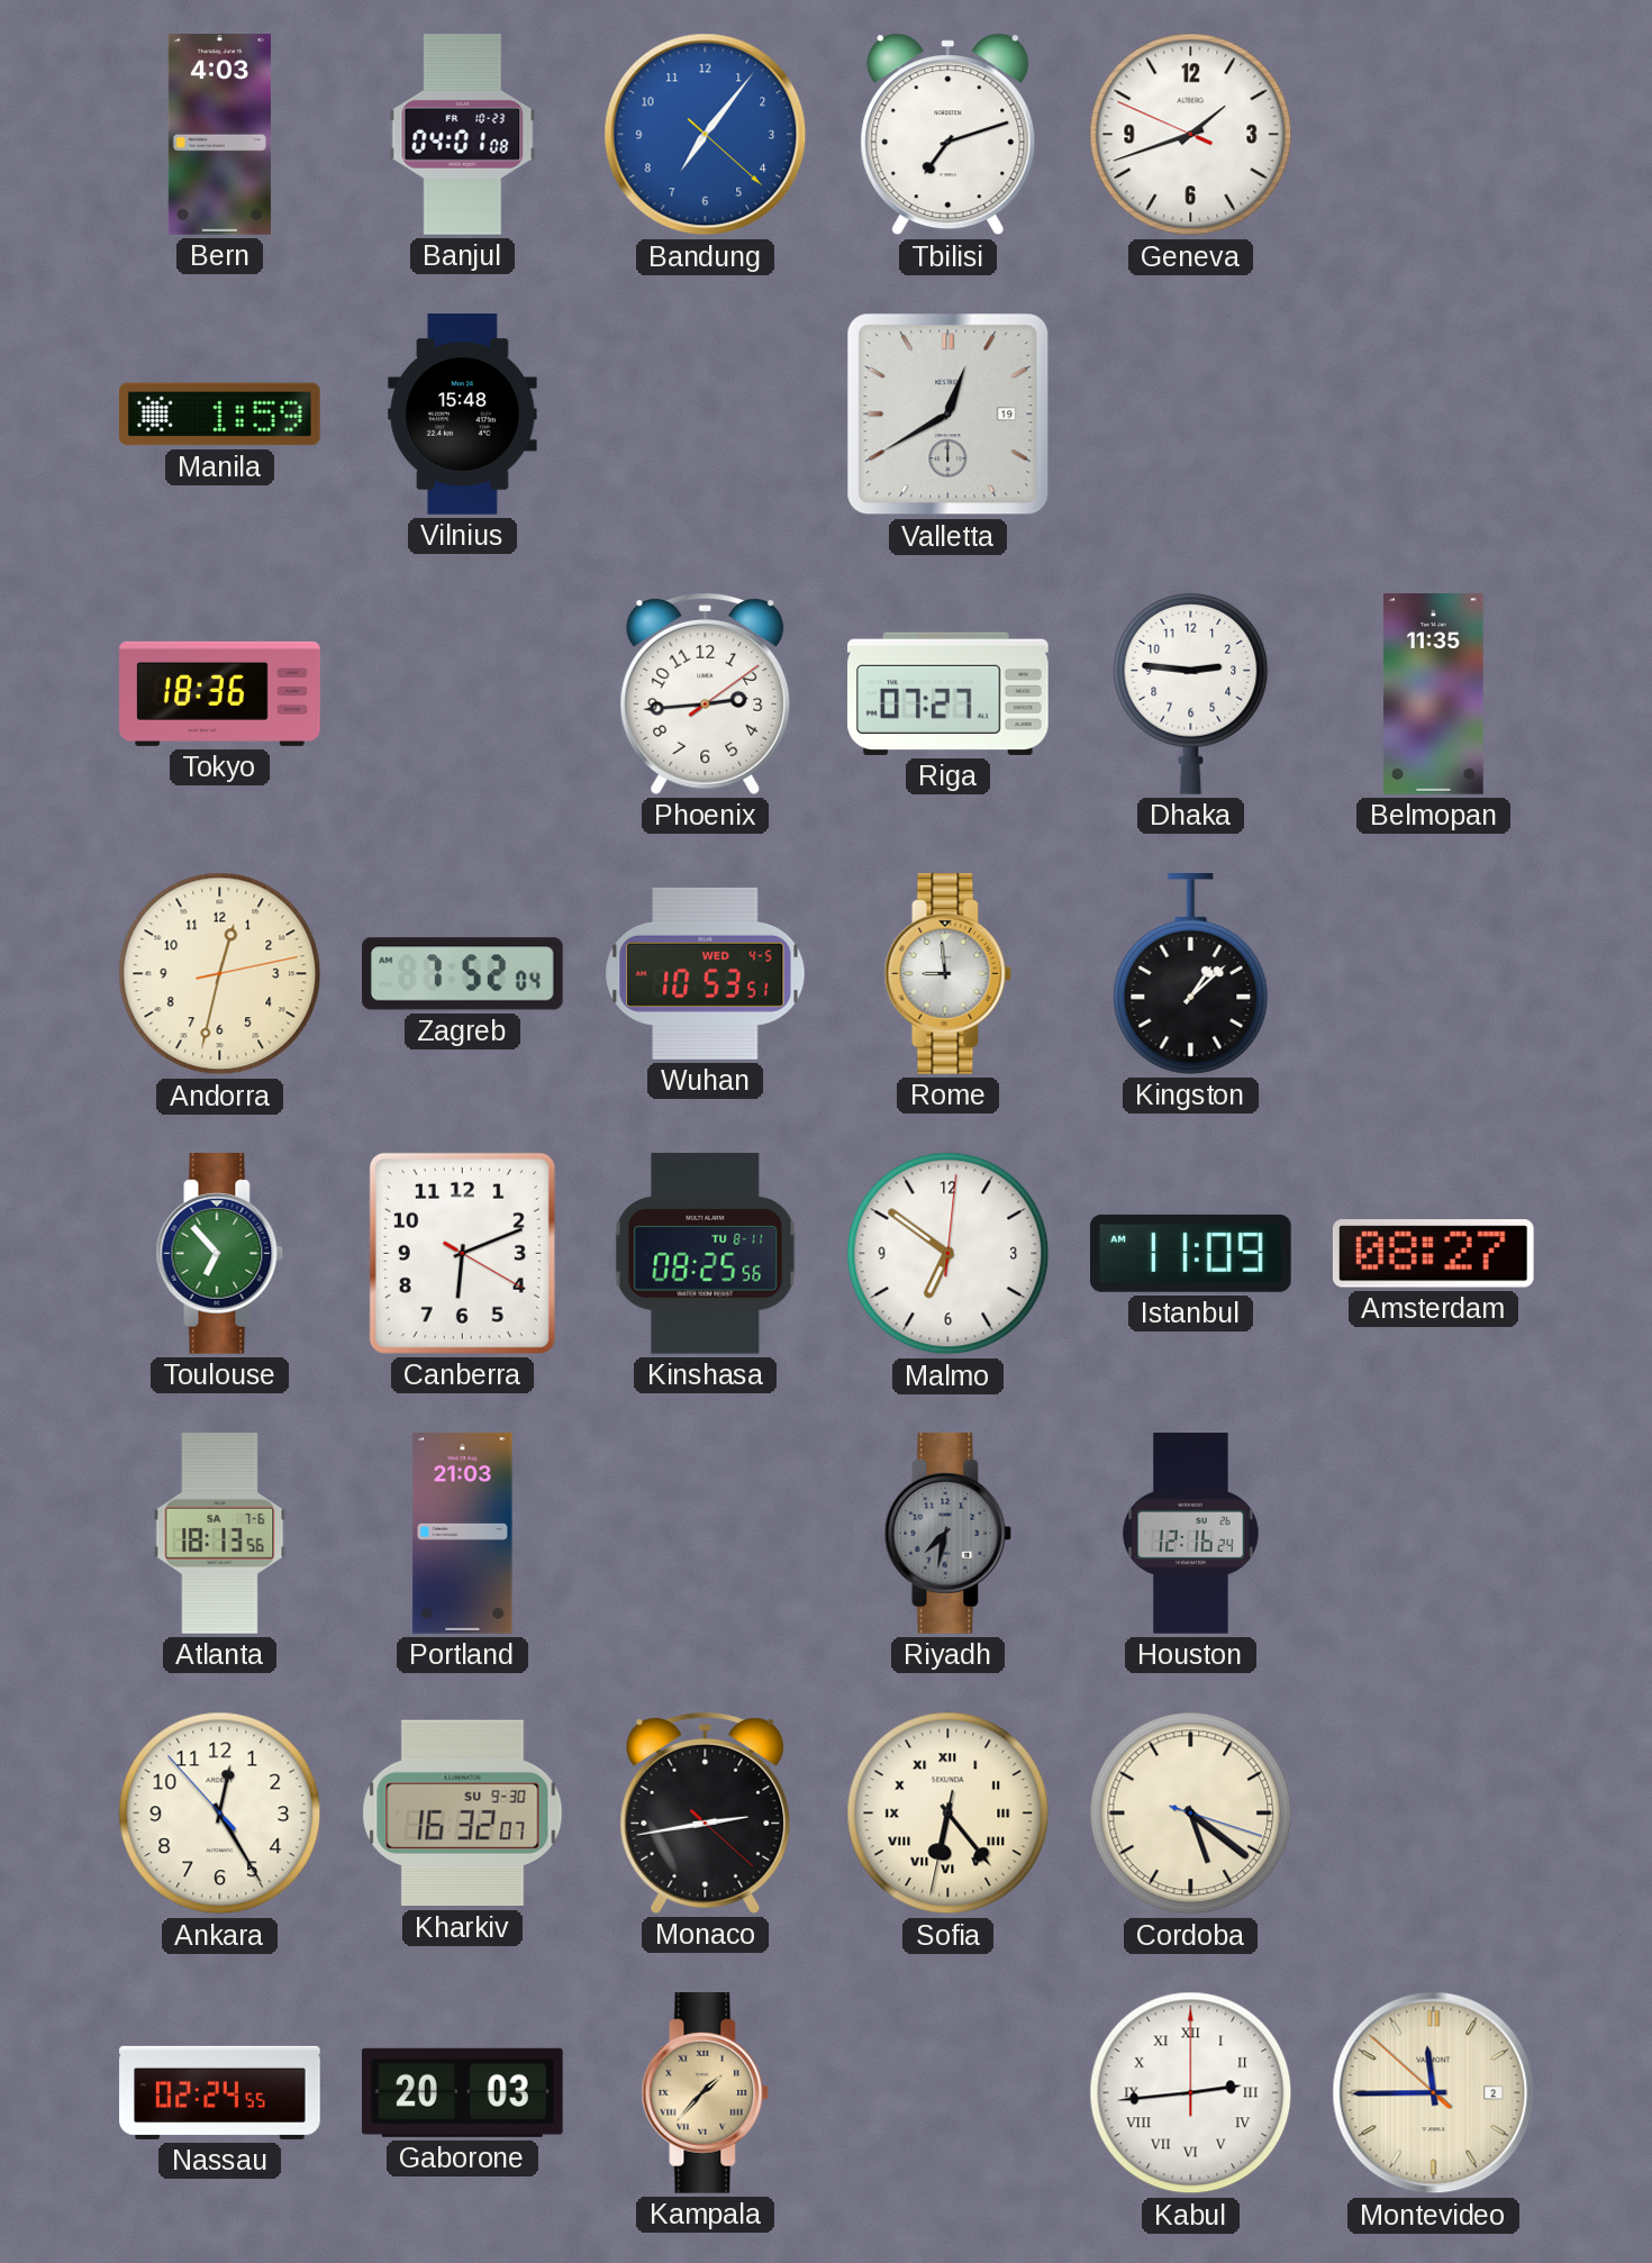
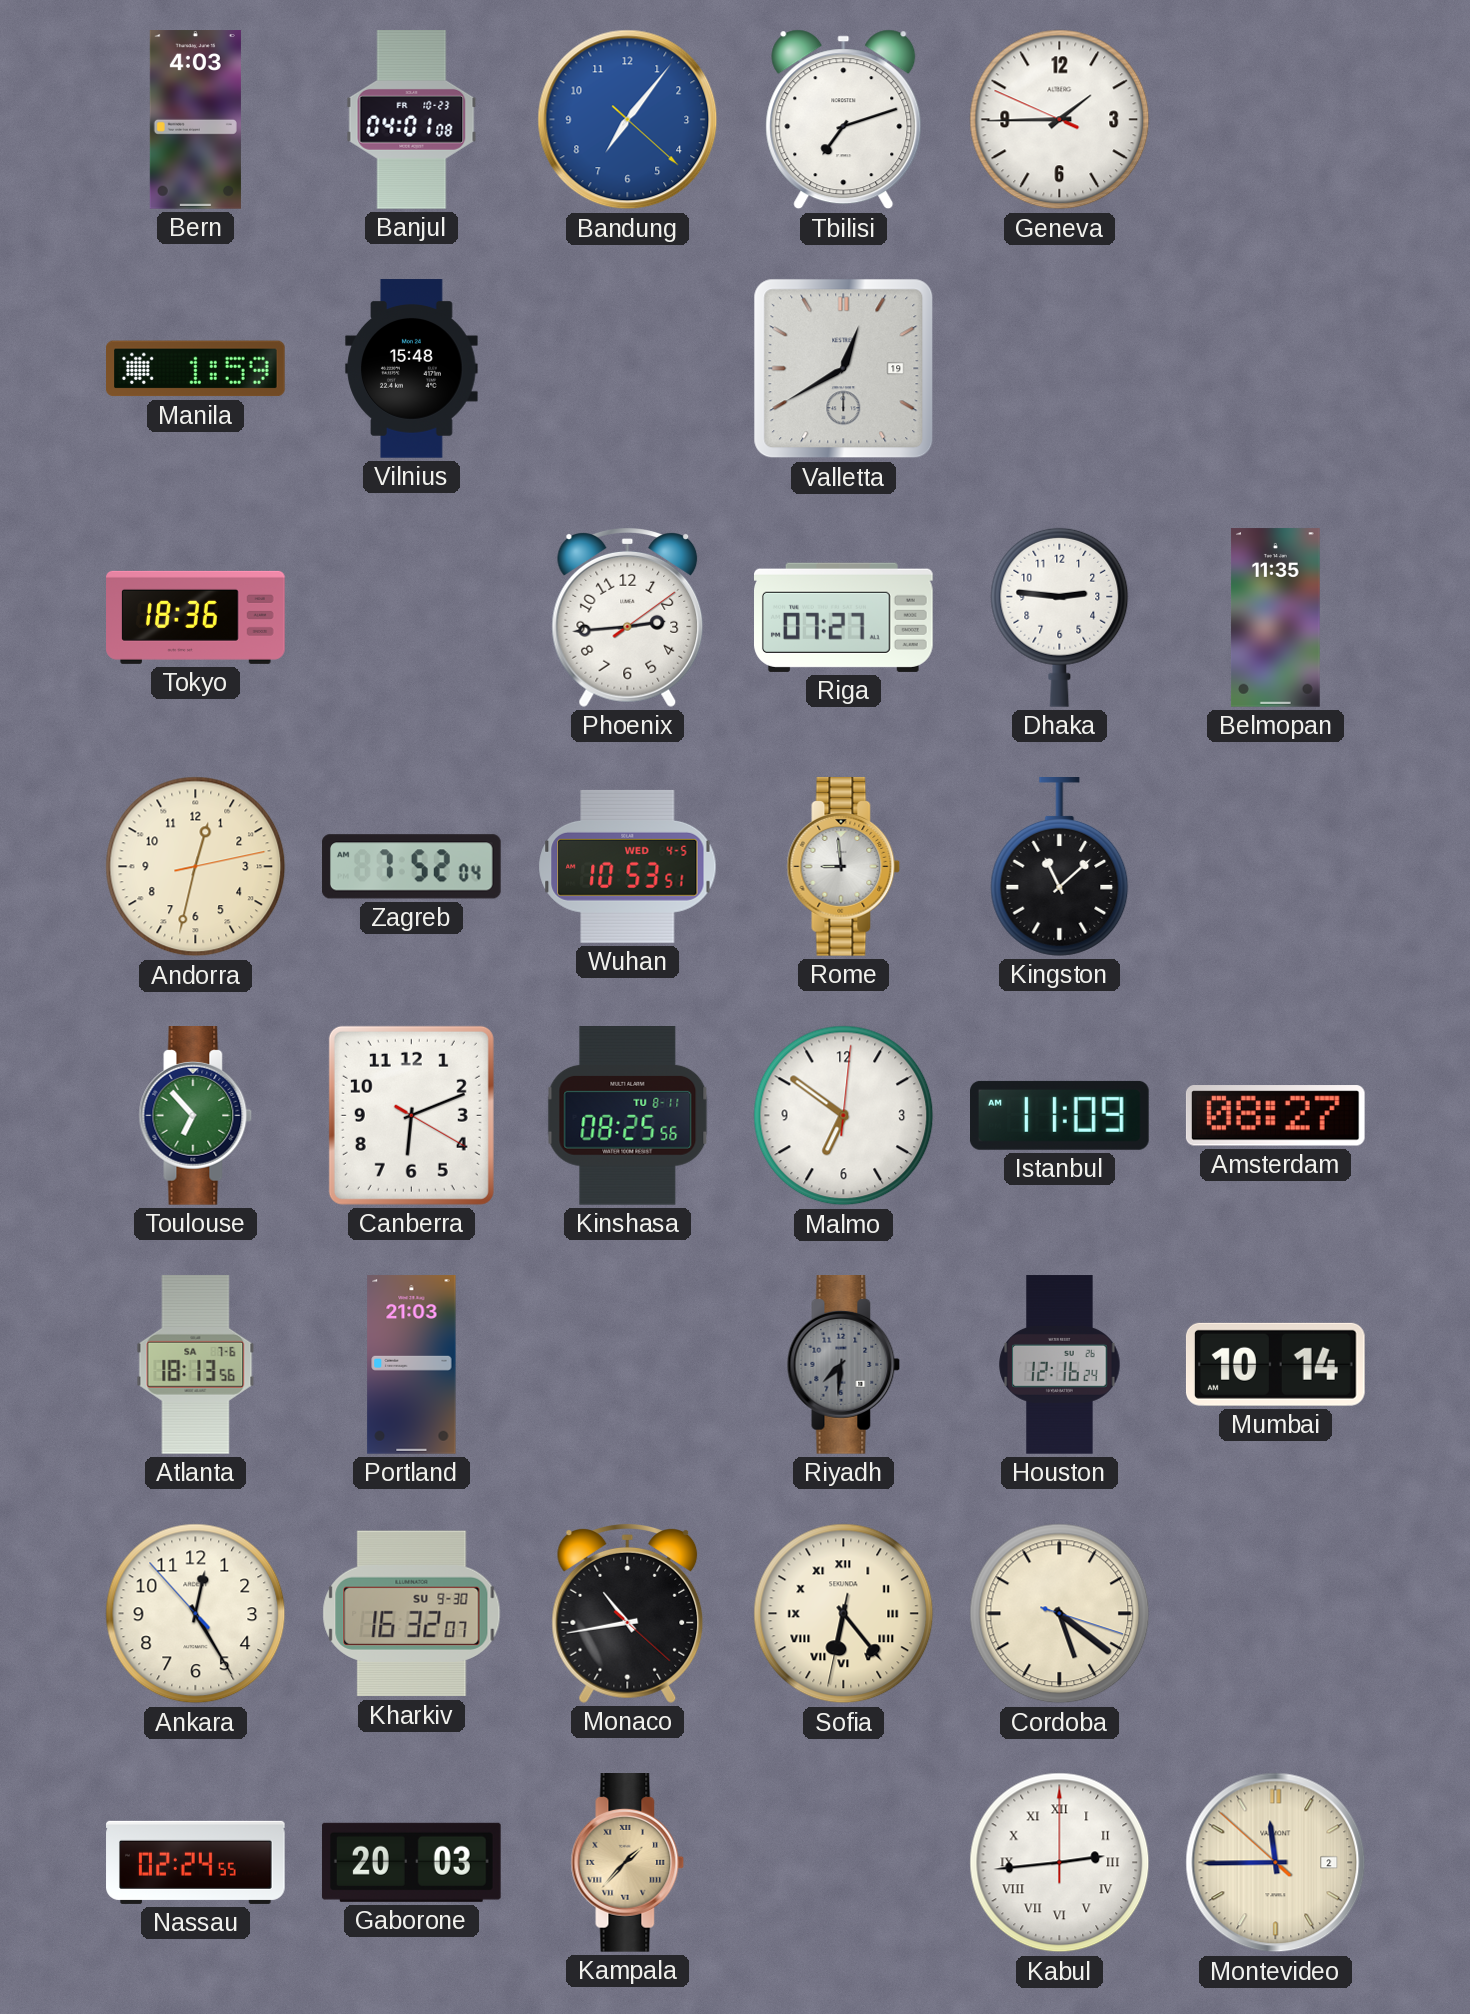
Geneva: 1:41 -> 1:44
Kingston: 1:08 -> 11:08
Riyadh: 7:32 -> 7:31
Mumbai: none -> 10:14
Monaco: 2:43 -> 10:43
